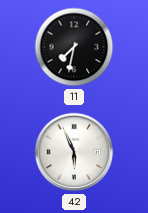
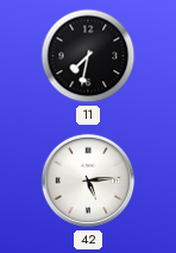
42: 5:56 -> 5:14
